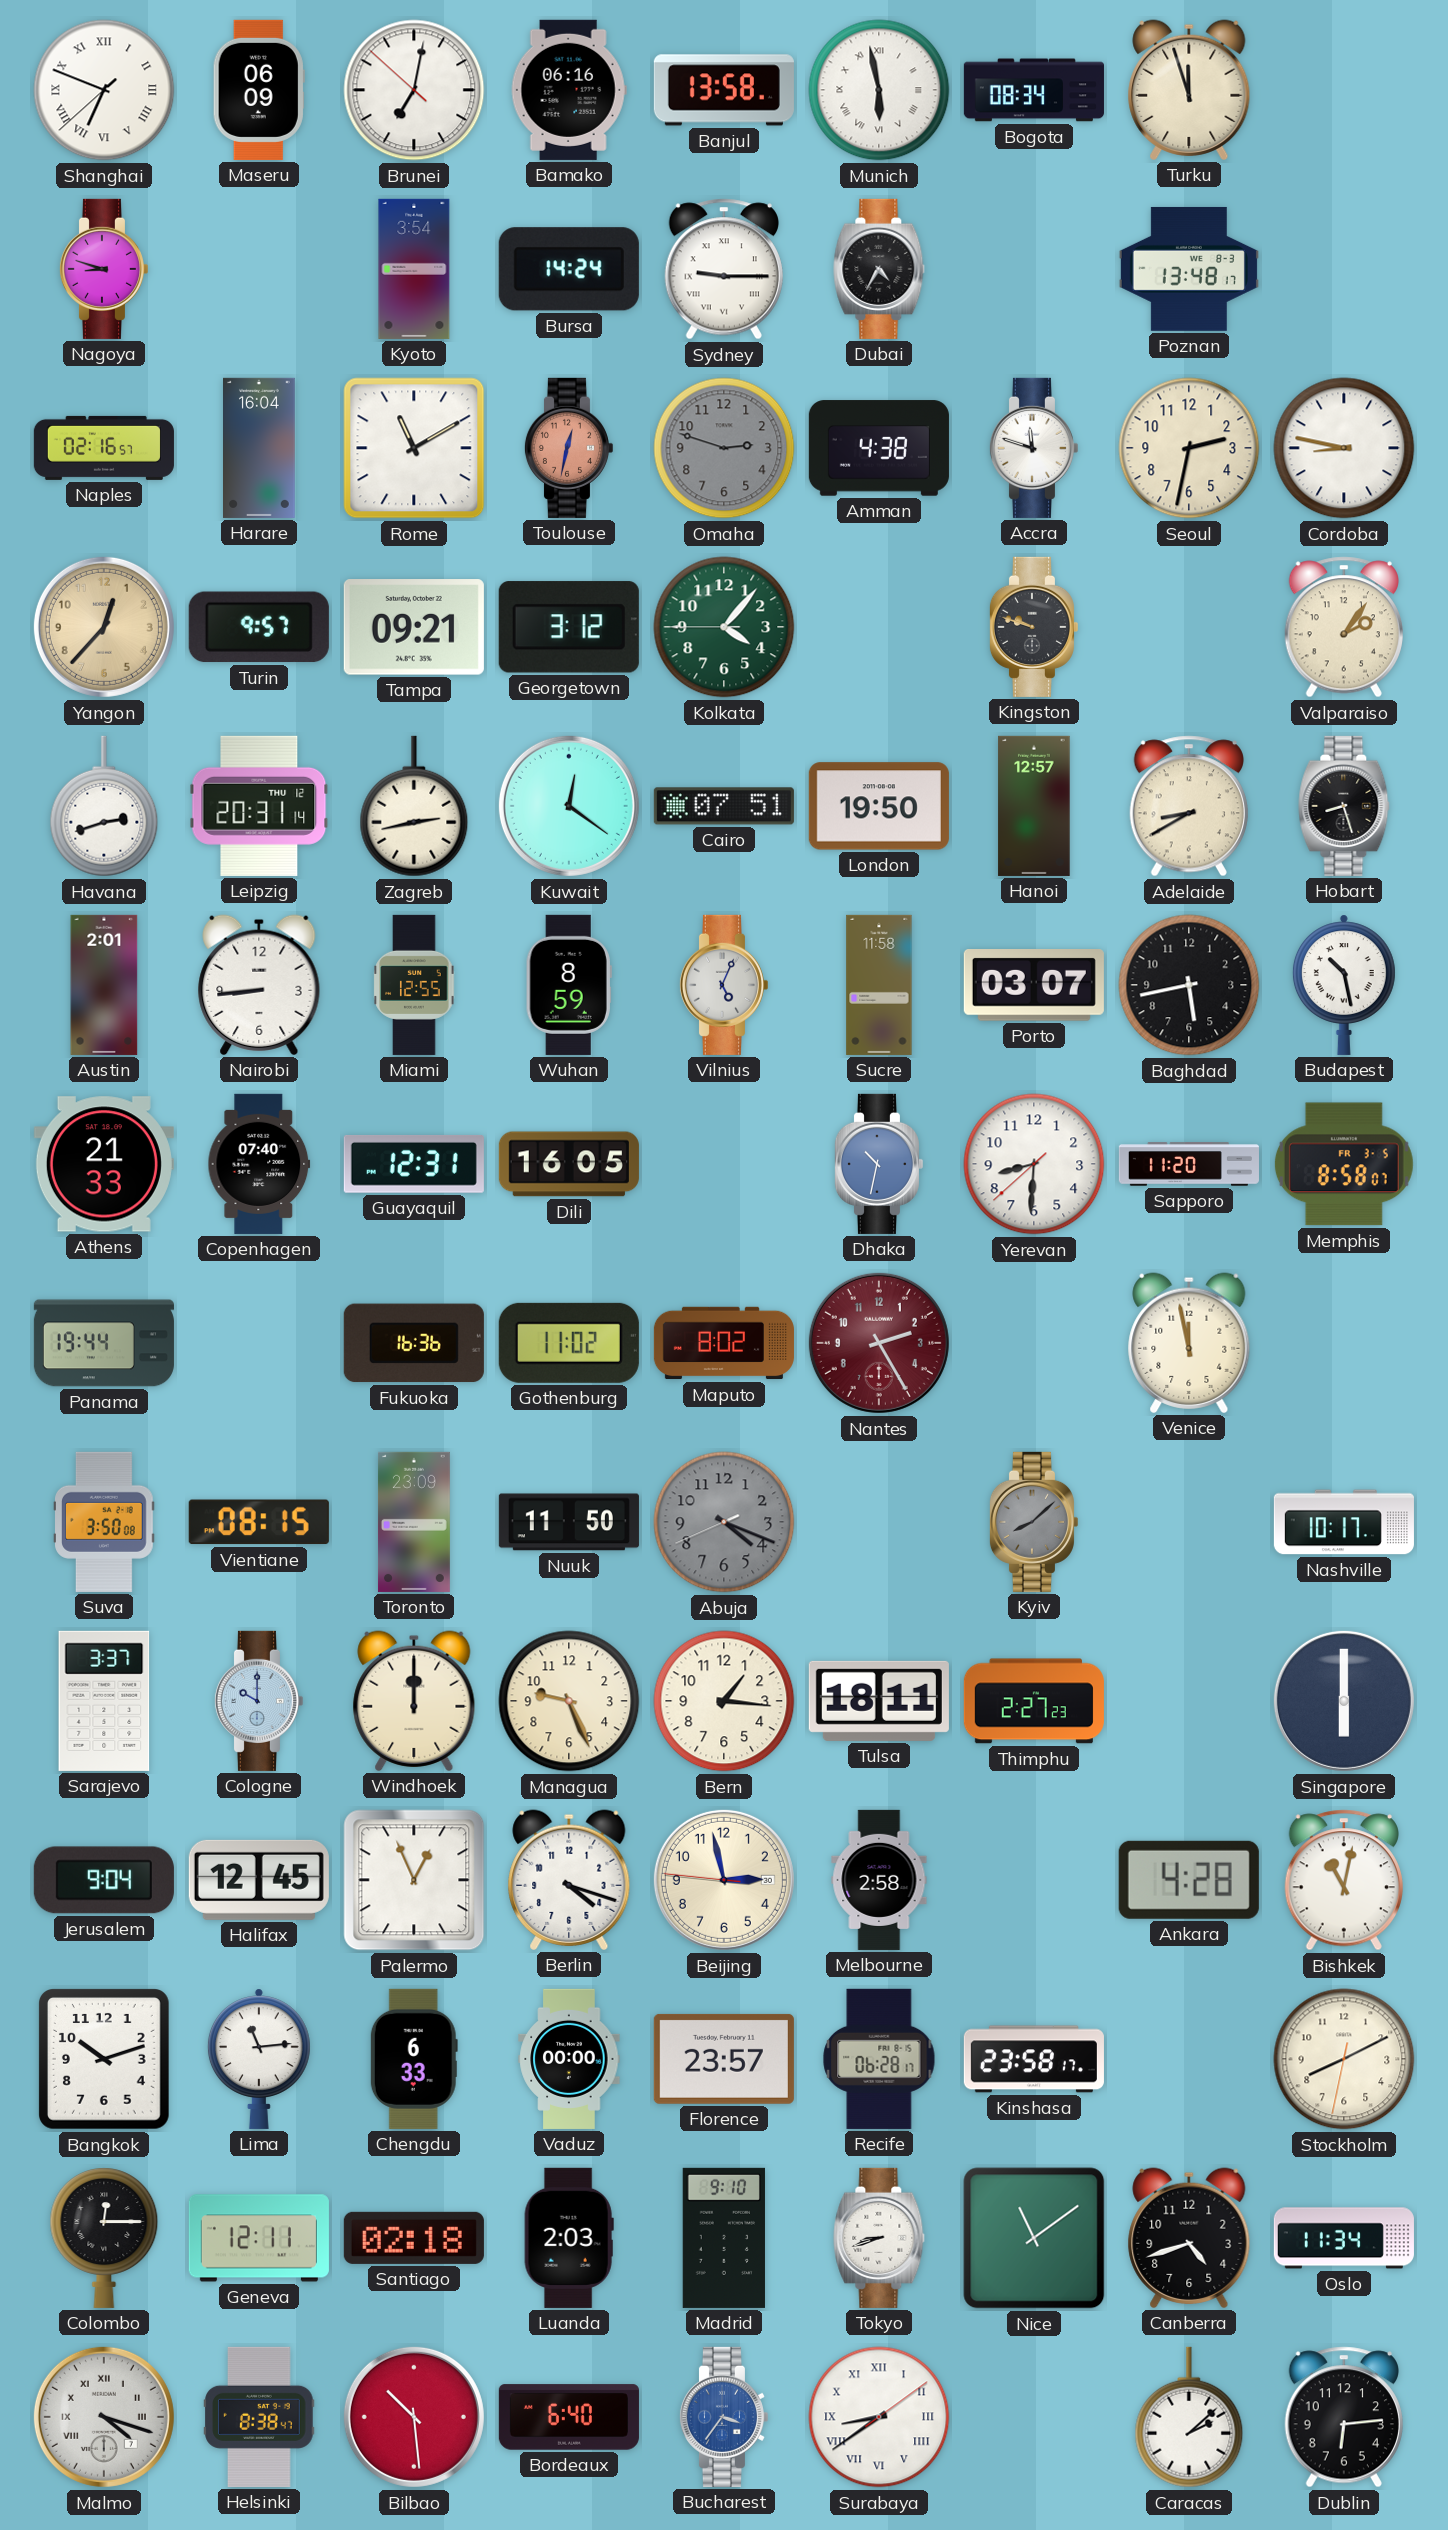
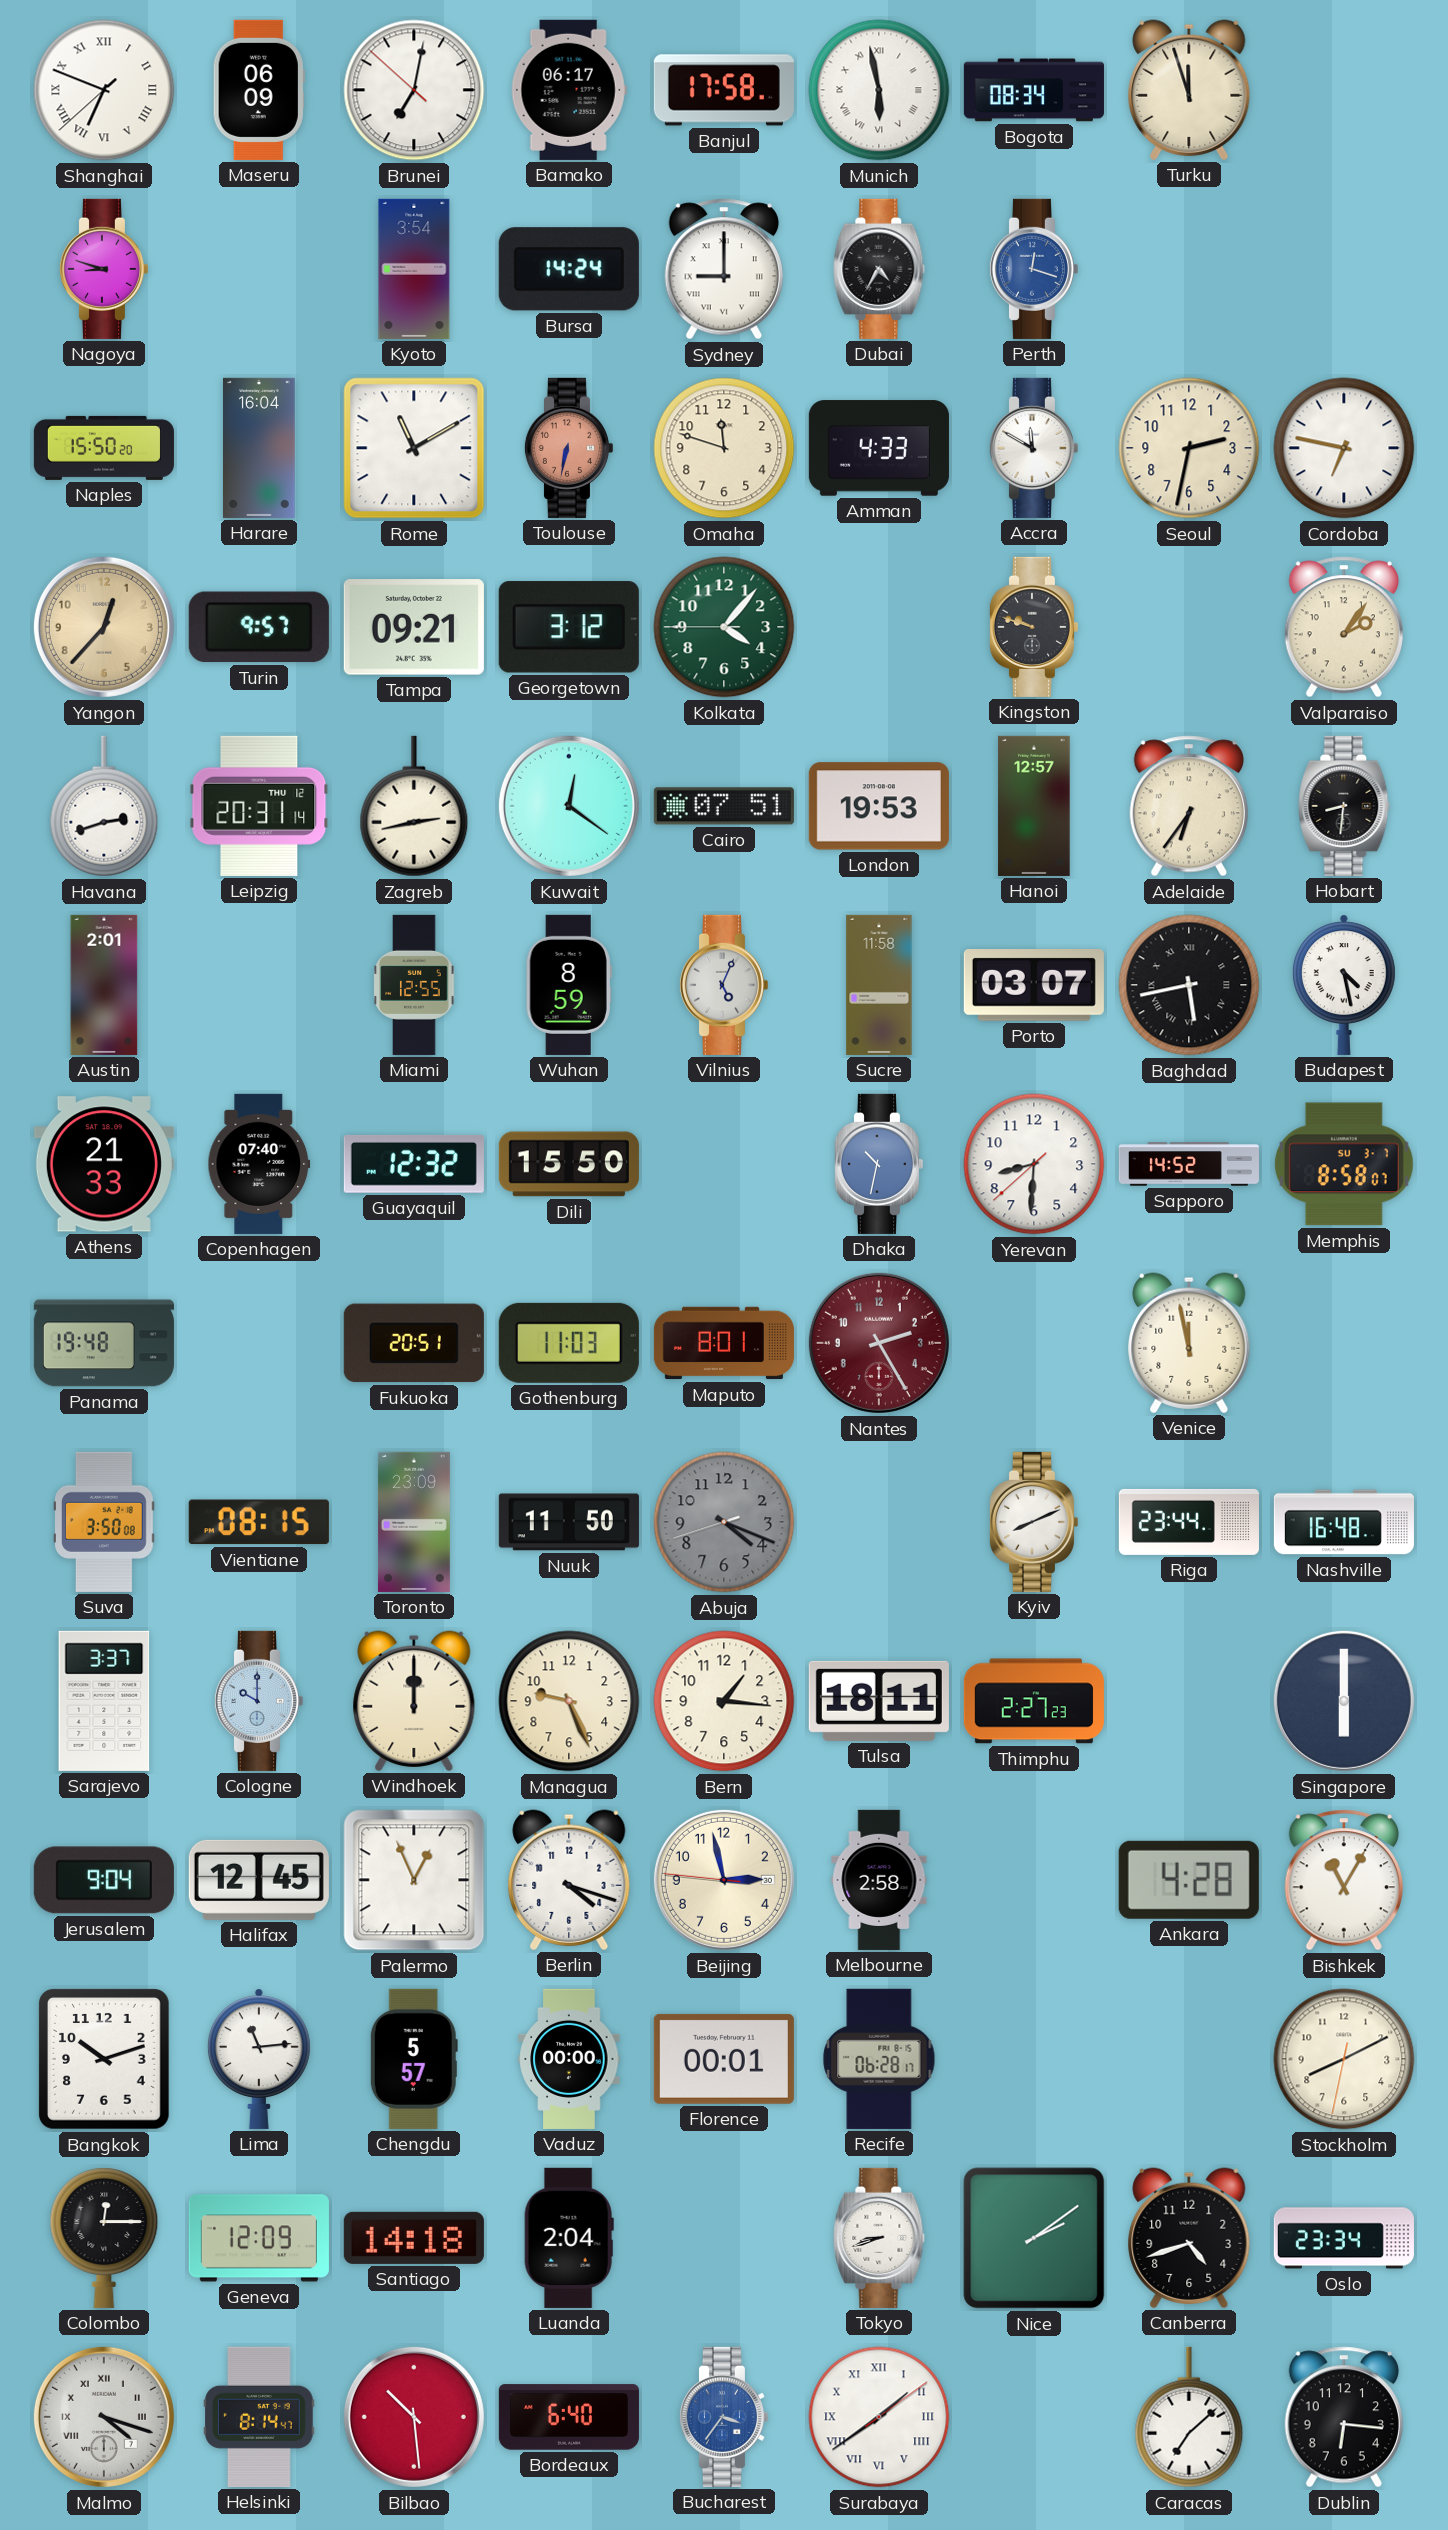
Bamako: 06:16 -> 06:17
Banjul: 13:58 -> 17:58
Sydney: 9:15 -> 9:00
Perth: none -> 12:18
Poznan: 13:48 -> none
Naples: 02:16 -> 15:50
Toulouse: 12:32 -> 6:32
Omaha: 2:48 -> 11:48
Omaha dial: grey -> cream
Amman: 4:38 -> 4:33
Accra: 11:48 -> 11:50
Cordoba: 8:47 -> 6:47
London: 19:50 -> 19:53
Adelaide: 8:40 -> 6:36
Hobart: 8:27 -> 8:31
Nairobi: 8:44 -> none
Baghdad numerals: Arabic -> Roman
Budapest: 10:28 -> 4:28
Guayaquil: 12:31 -> 12:32
Dili: 16:05 -> 15:50
Sapporo: 11:20 -> 14:52
Memphis date: FR 3-5 -> SU 3-7
Panama: 19:44 -> 19:48
Fukuoka: 16:36 -> 20:51
Gothenburg: 11:02 -> 11:03
Maputo: 8:02 -> 8:01
Abuja: 4:18:41 -> 4:18:42
Kyiv: 8:08 -> 8:11
Kyiv dial: grey -> white
Riga: none -> 23:44
Nashville: 10:17 -> 16:48
Bishkek: 11:02 -> 11:05
Chengdu: 6:33 -> 5:57
Florence: 23:57 -> 00:01
Kinshasa: 23:58 -> none
Geneva: 12:11 -> 12:09
Santiago: 02:18 -> 14:18
Luanda: 2:03 -> 2:04
Madrid: 9:10 -> none
Nice: 11:09 -> 2:09
Oslo: 11:34 -> 23:34
Helsinki: 8:38 -> 8:14
Surabaya: 8:39 -> 1:39
Caracas: 2:08 -> 7:08
Dublin: 6:14 -> 6:16
